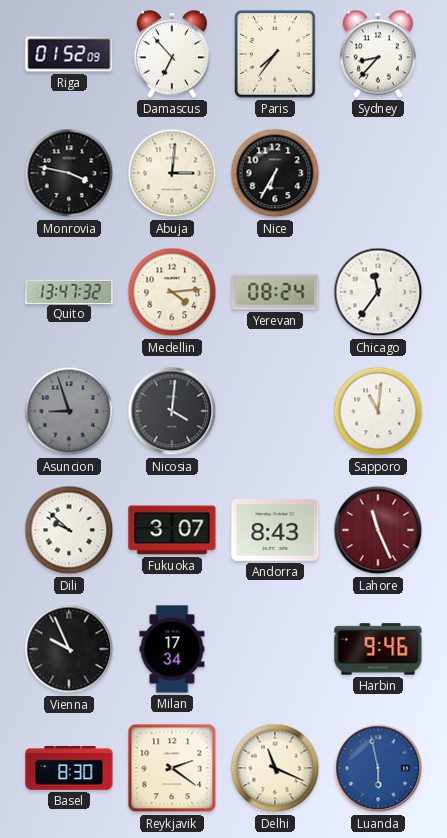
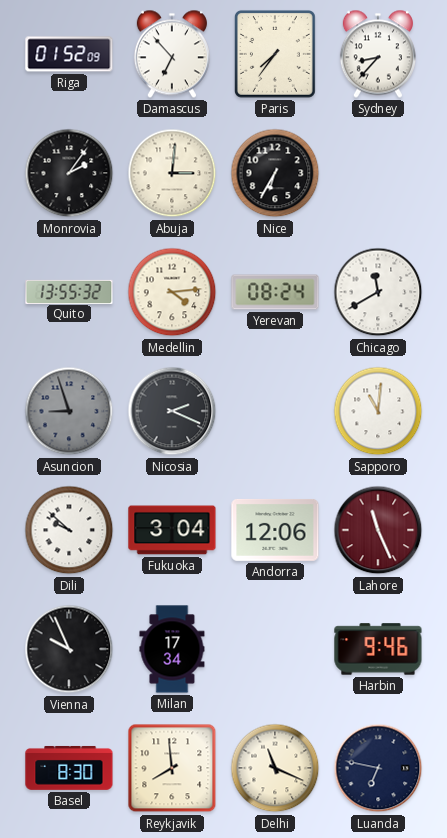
Monrovia: 3:47 -> 2:06
Quito: 13:47 -> 13:55
Chicago: 11:36 -> 11:40
Nicosia: 4:01 -> 2:19
Fukuoka: 3:07 -> 3:04
Andorra: 8:43 -> 12:06
Reykjavik: 2:21 -> 7:59
Luanda: 5:58 -> 6:47
Luanda dial: blue -> navy
